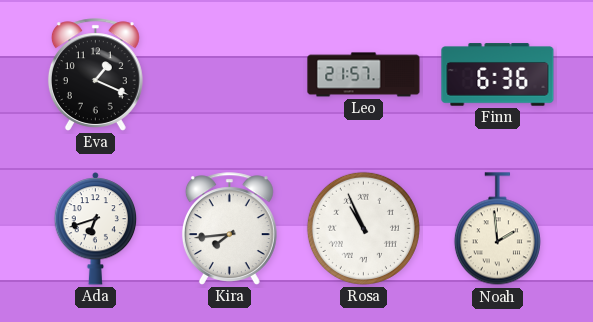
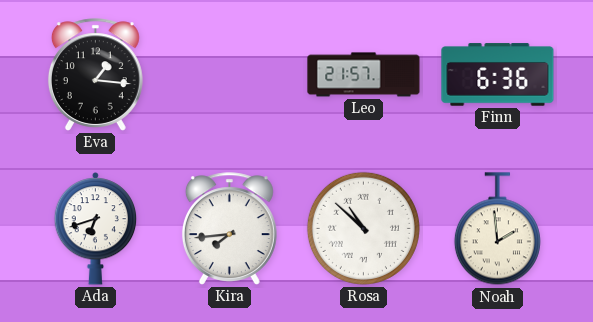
Eva: 1:19 -> 1:16
Rosa: 10:56 -> 10:52
